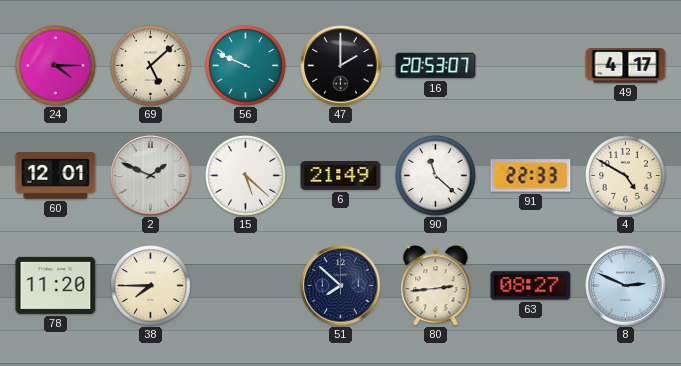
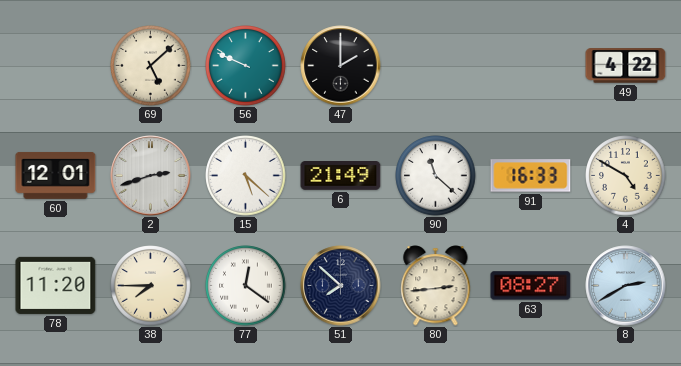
24: 4:15 -> none
16: 20:53 -> none
49: 4:17 -> 4:22
2: 1:49 -> 2:42
91: 22:33 -> 16:33
77: none -> 12:21
8: 2:49 -> 2:40
